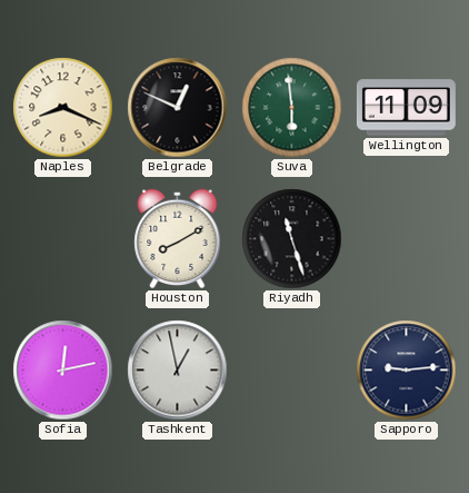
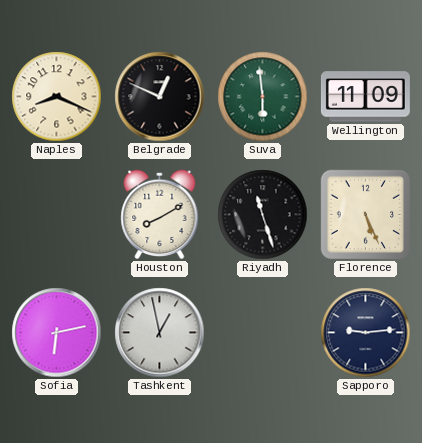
Florence: none -> 5:26
Sofia: 12:13 -> 6:13
